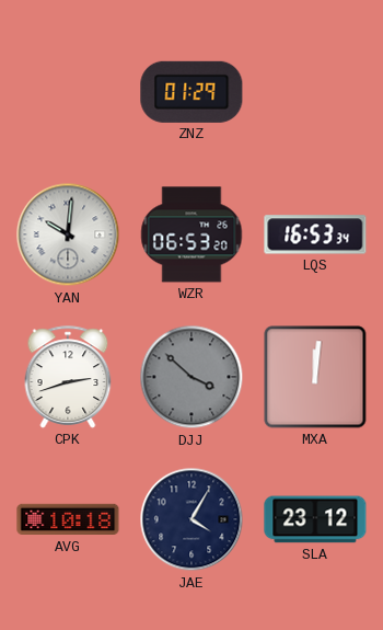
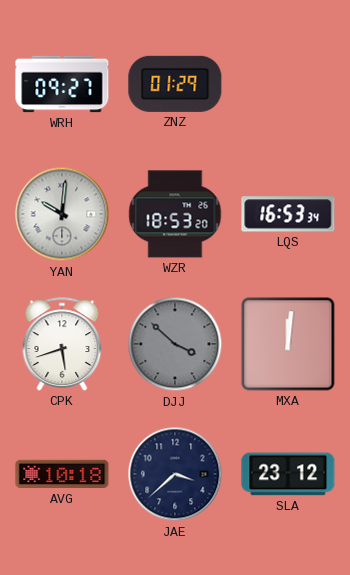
WRH: none -> 09:27
WZR: 06:53 -> 18:53
CPK: 2:42 -> 5:42
JAE: 4:05 -> 3:38
